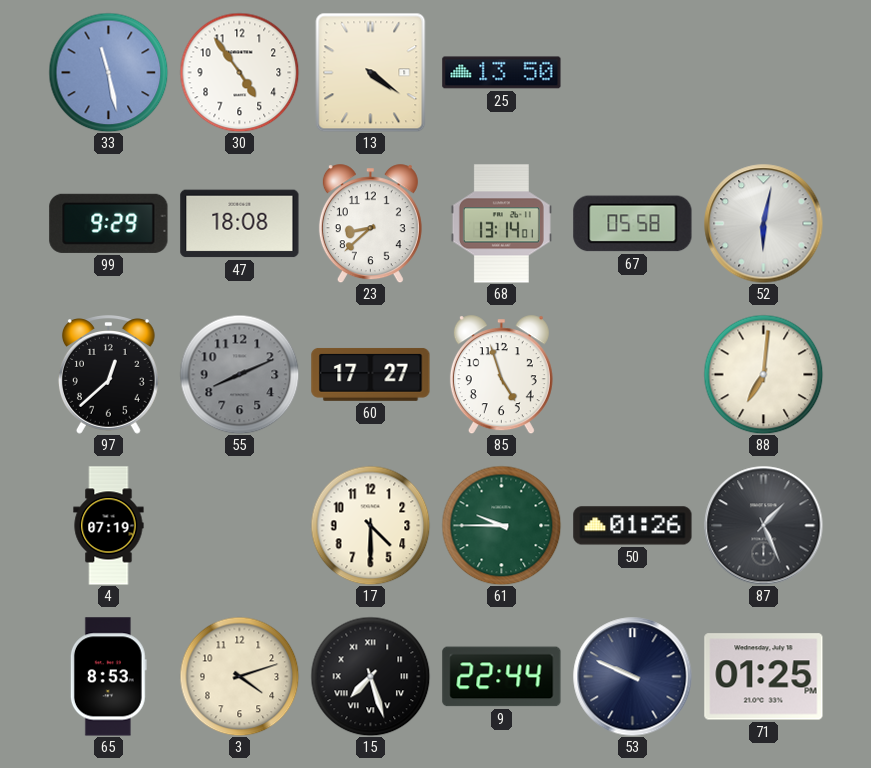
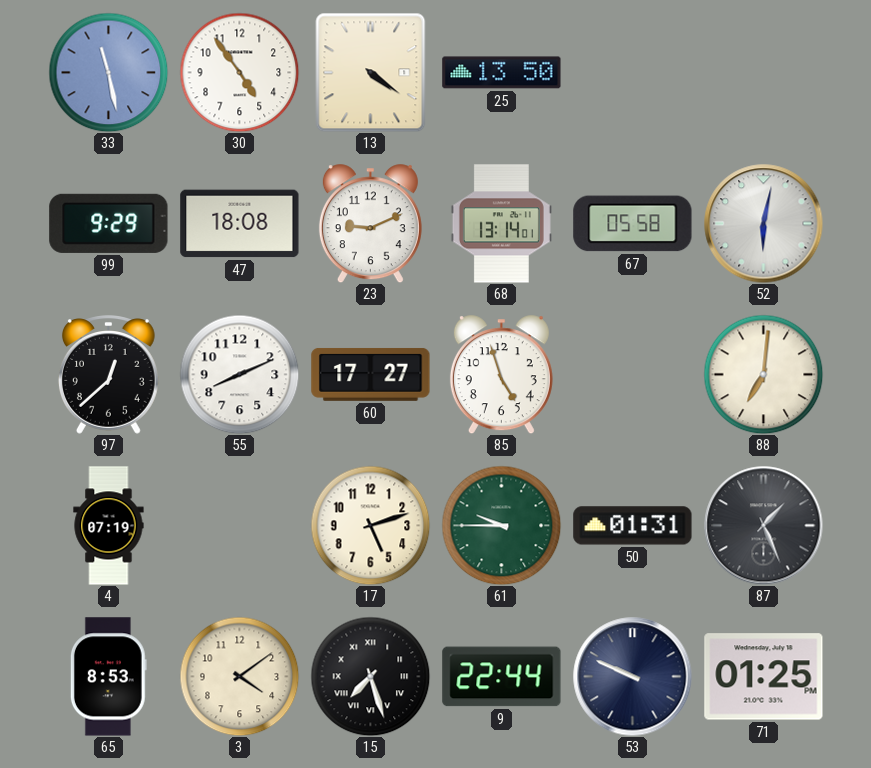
23: 8:38 -> 9:11
55 dial: grey -> white
17: 4:30 -> 5:12
50: 01:26 -> 01:31
3: 4:12 -> 4:09
